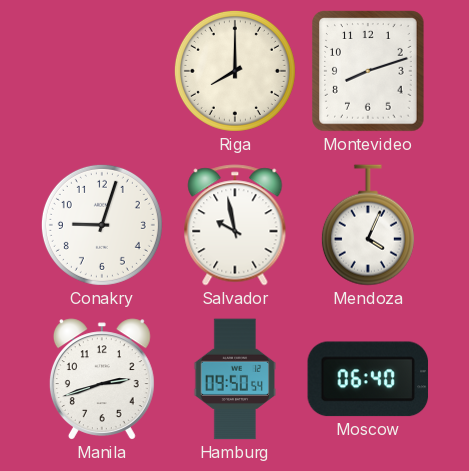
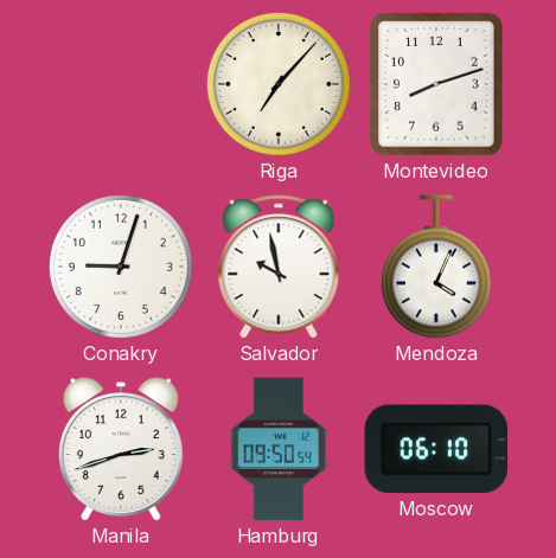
Riga: 8:00 -> 7:07
Moscow: 06:40 -> 06:10
